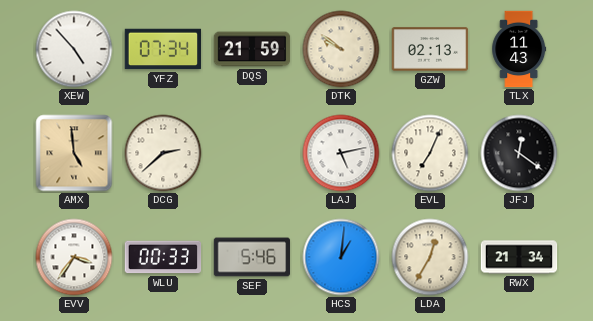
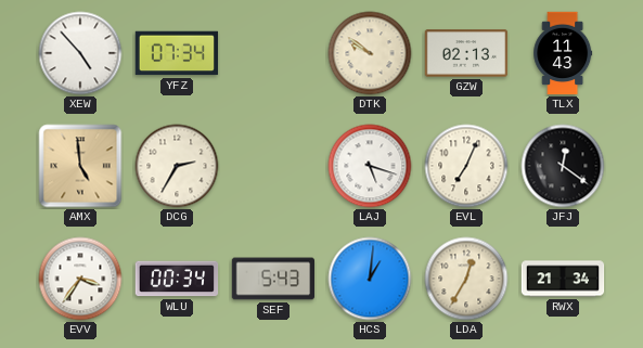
DQS: 21:59 -> none
DCG: 2:38 -> 2:35
LAJ: 5:13 -> 5:18
WLU: 00:33 -> 00:34
SEF: 5:46 -> 5:43
